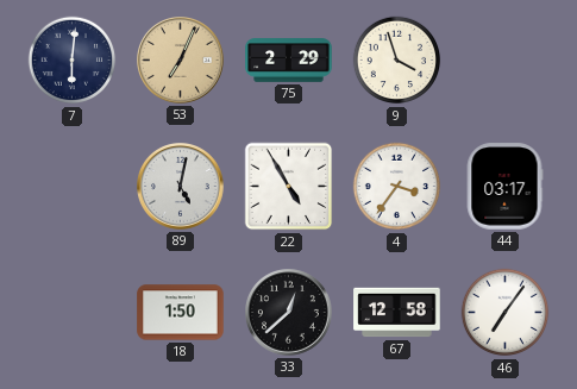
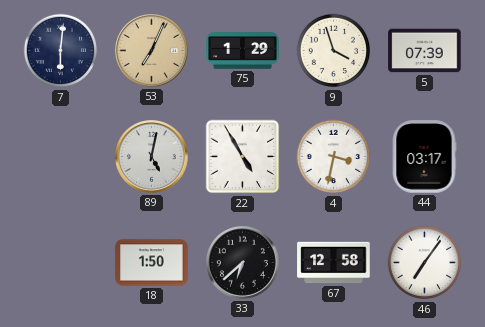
75: 2:29 -> 1:29
5: none -> 07:39
4: 3:36 -> 3:32
33: 12:38 -> 6:38
